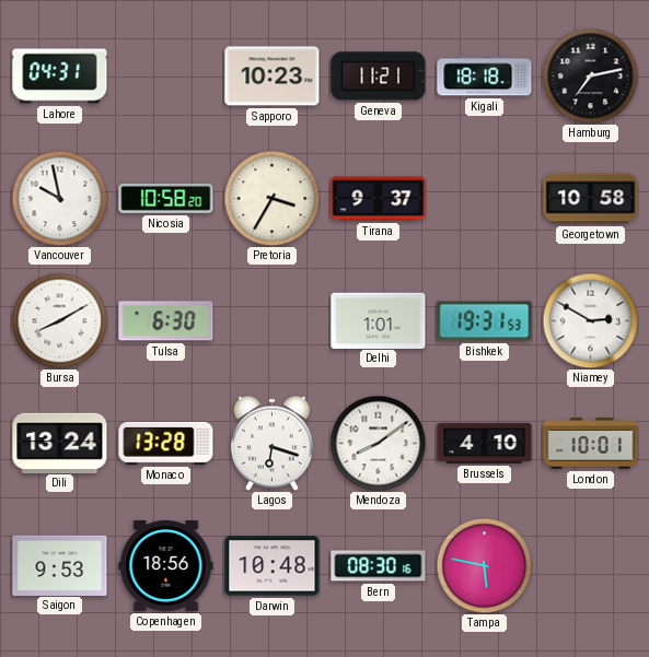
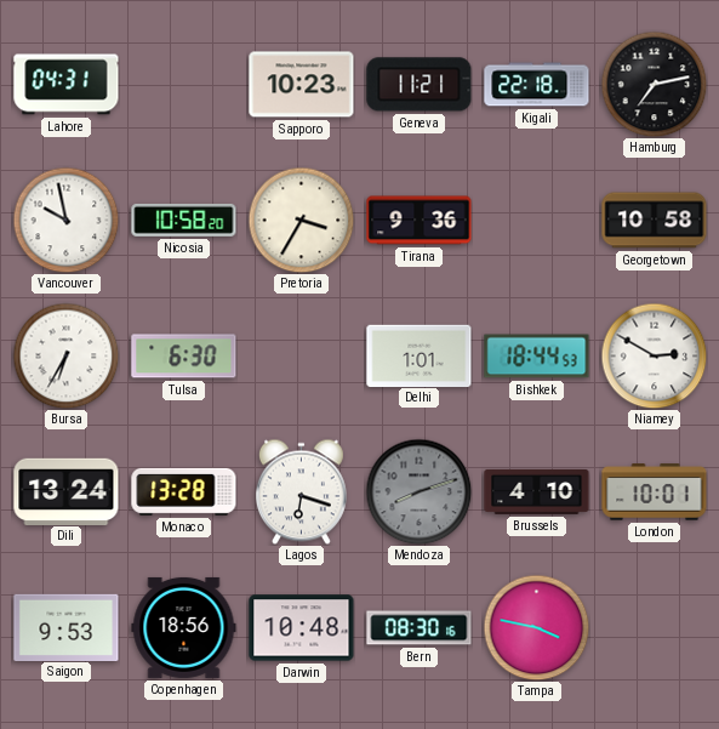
Kigali: 18:18 -> 22:18
Tirana: 9:37 -> 9:36
Bursa: 8:10 -> 6:35
Bishkek: 19:31 -> 18:44
Mendoza: 8:09 -> 8:12
Mendoza dial: white -> grey
Tampa: 5:47 -> 3:47
